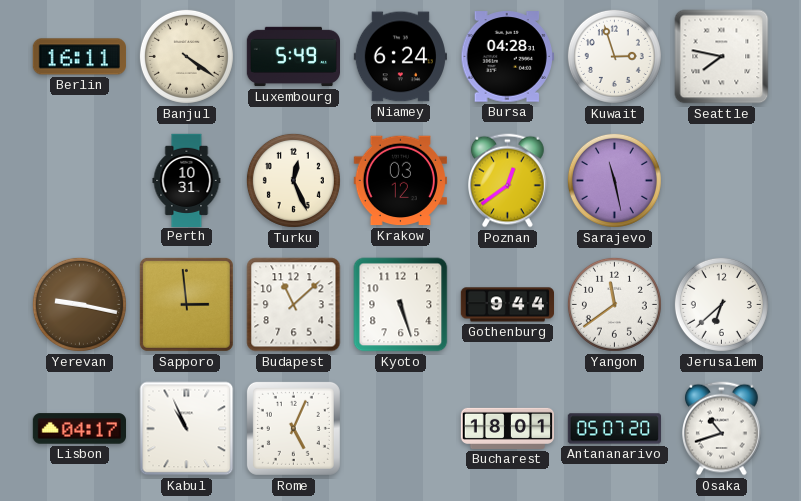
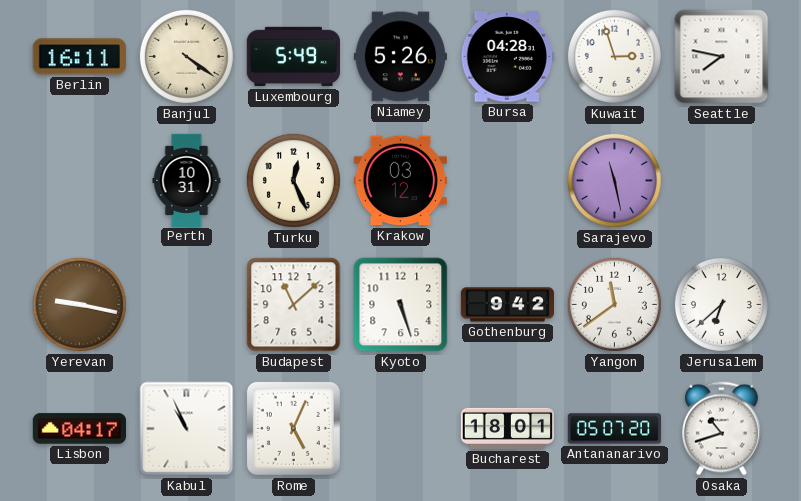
Niamey: 6:24 -> 5:26
Poznan: 12:39 -> none
Sapporo: 2:59 -> none
Gothenburg: 9:44 -> 9:42
